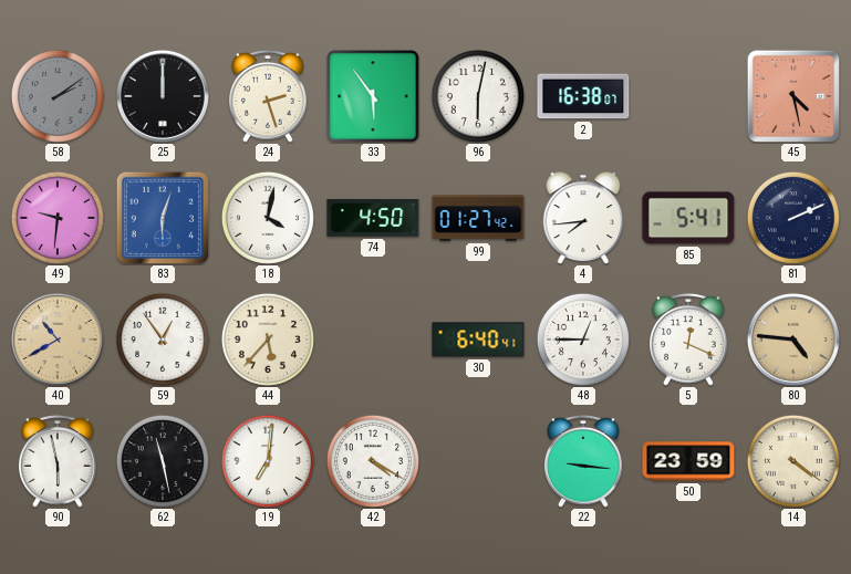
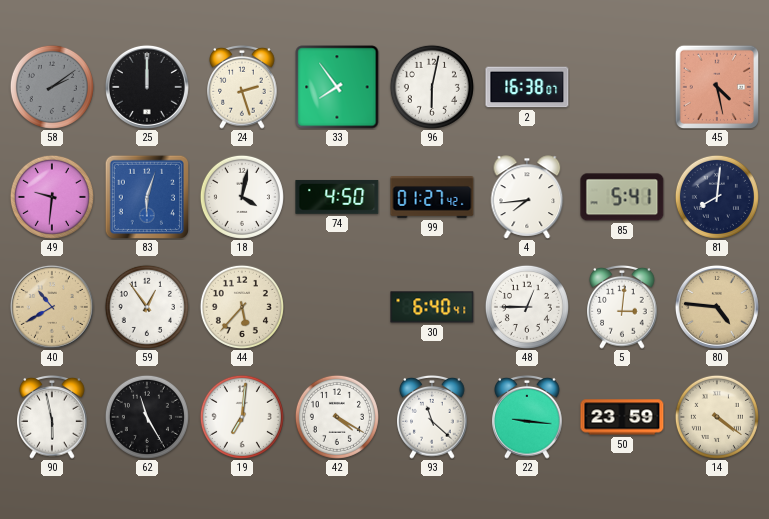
33: 5:54 -> 7:54
81: 2:11 -> 8:01
5: 12:19 -> 3:01
62: 11:28 -> 11:25
93: none -> 11:22
